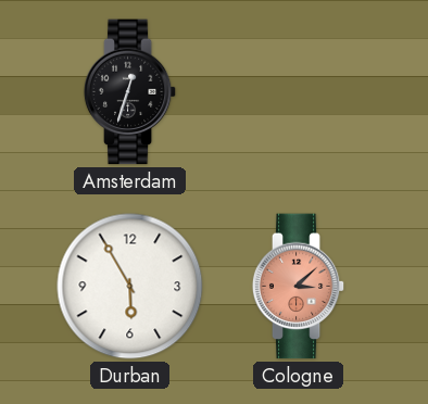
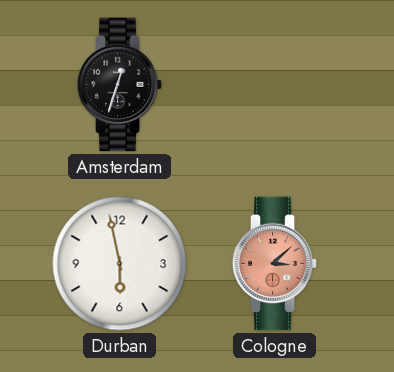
Durban: 5:55 -> 5:58
